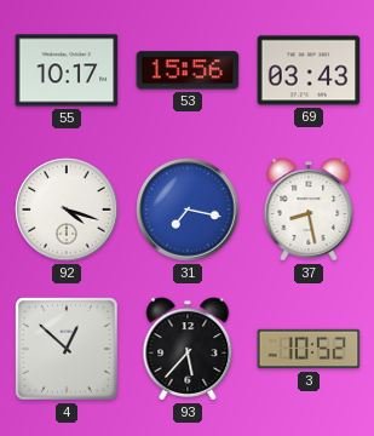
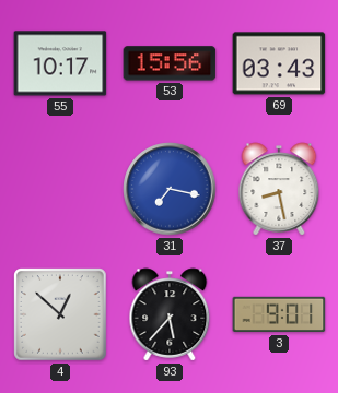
92: 4:18 -> none
3: 10:52 -> 9:01
